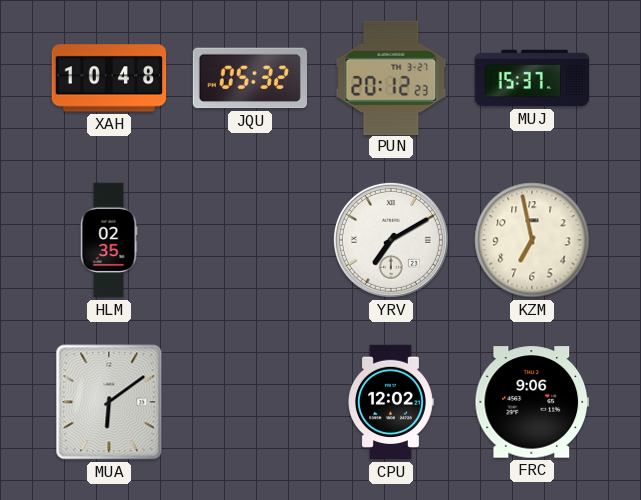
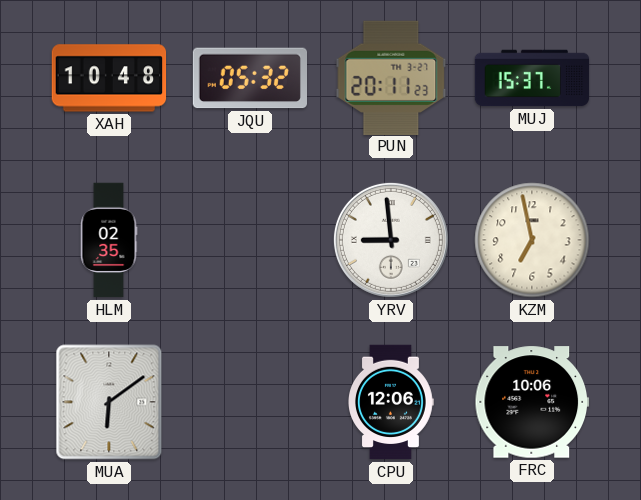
PUN: 20:12 -> 20:11
YRV: 7:10 -> 8:59
CPU: 12:02 -> 12:06
FRC: 9:06 -> 10:06
